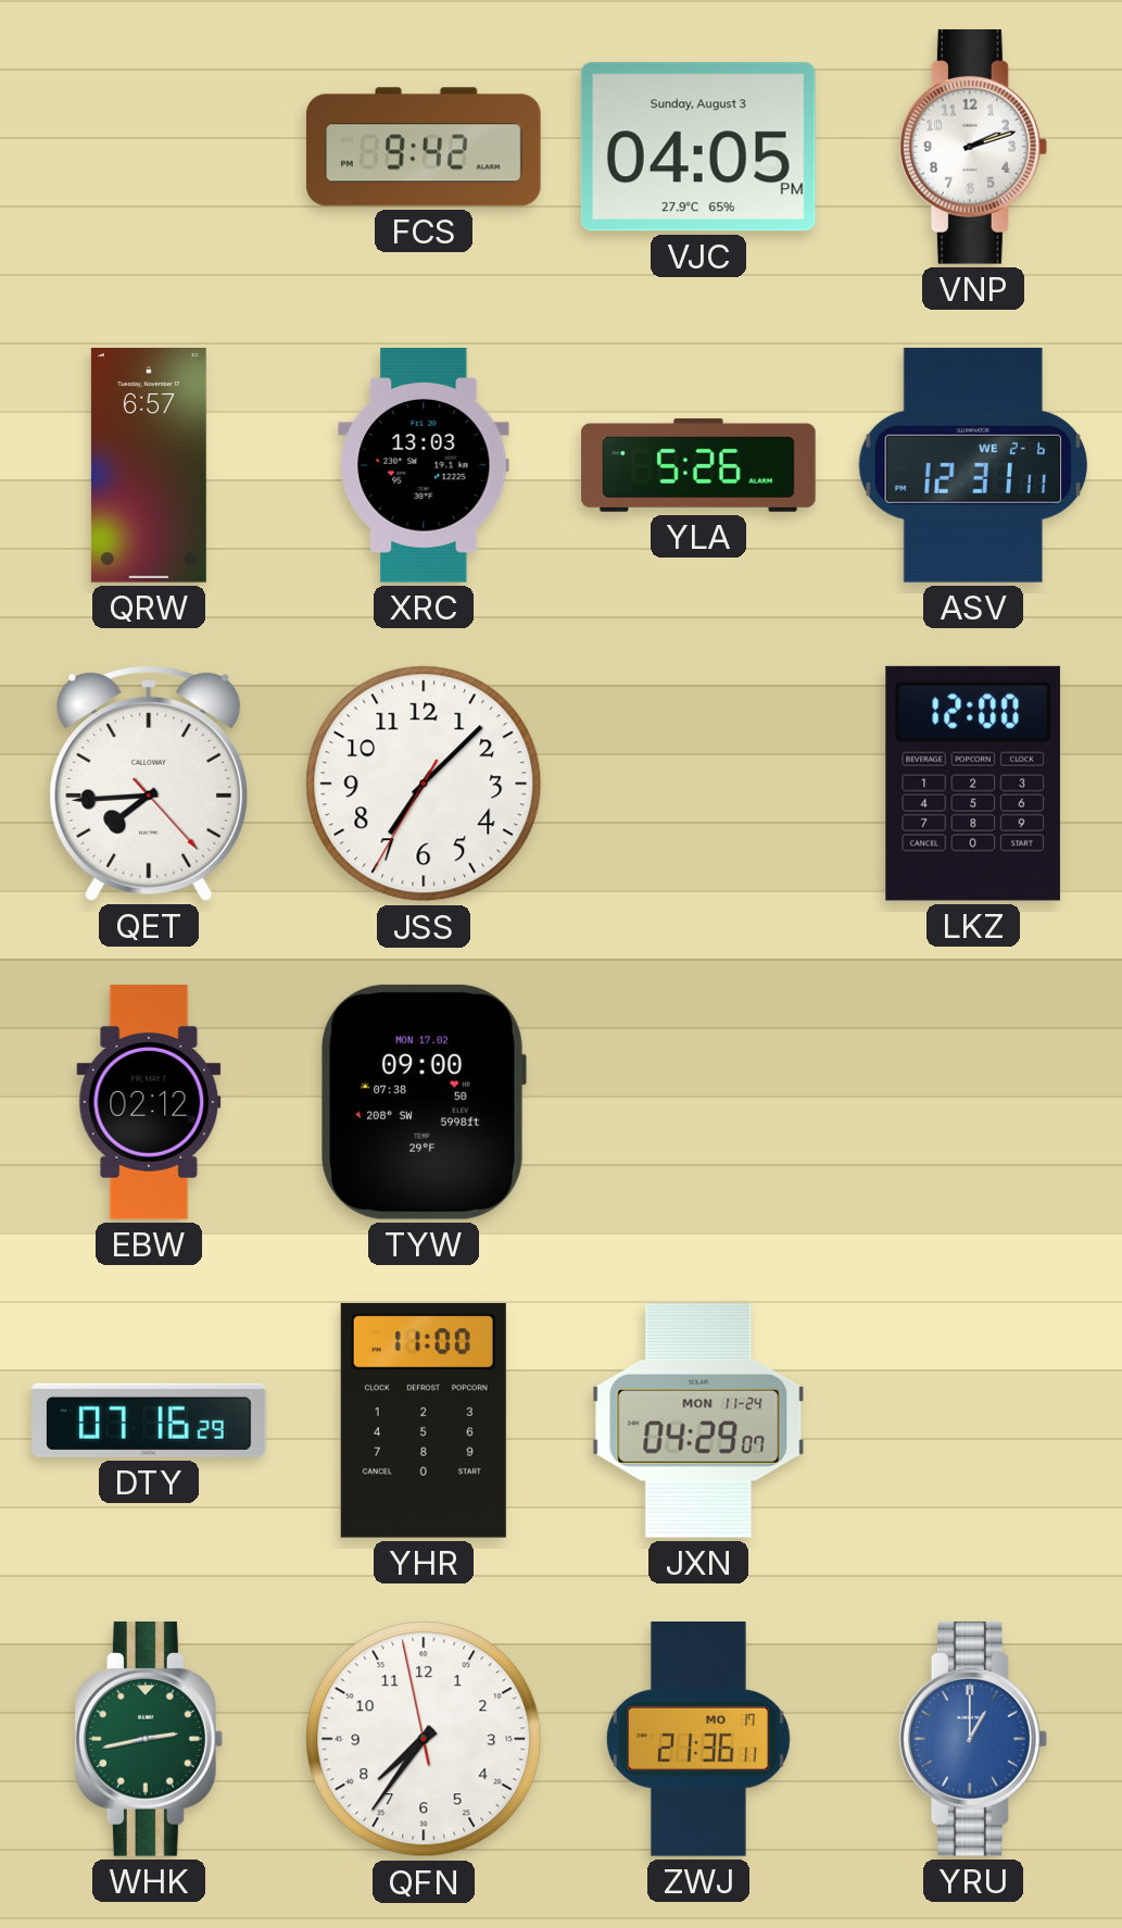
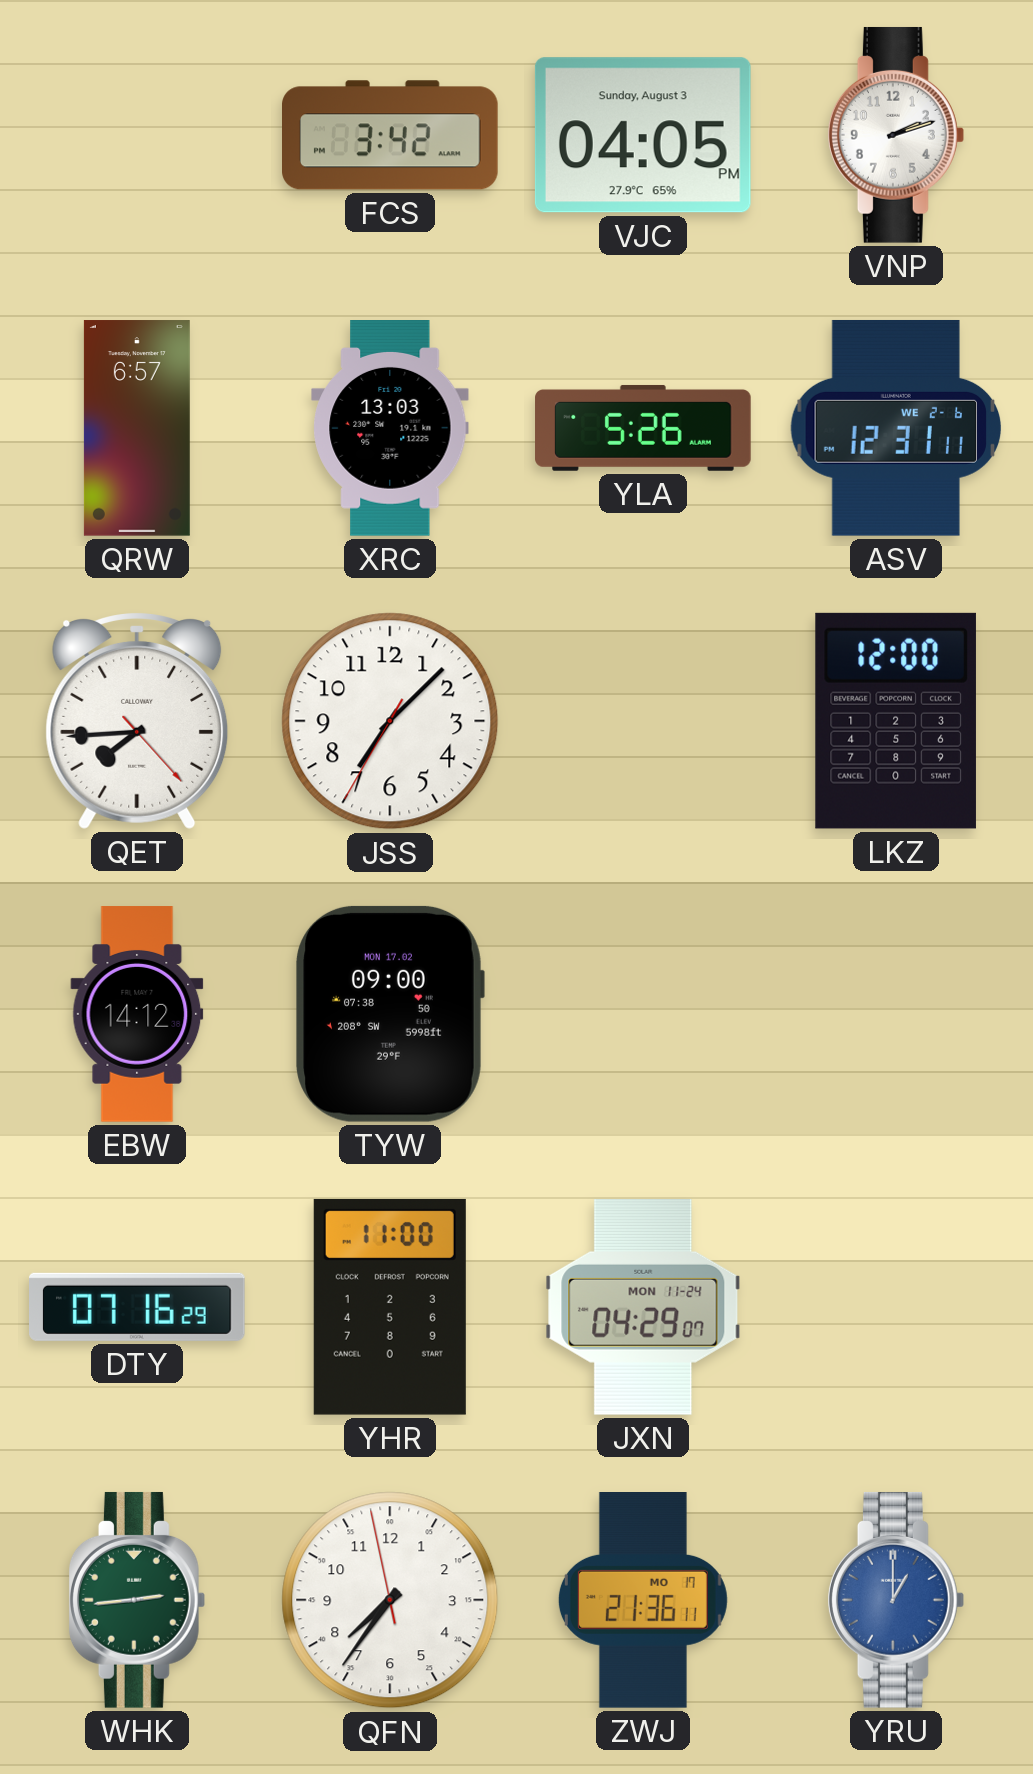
FCS: 9:42 -> 3:42
EBW: 02:12 -> 14:12
WHK: 2:43 -> 2:44
